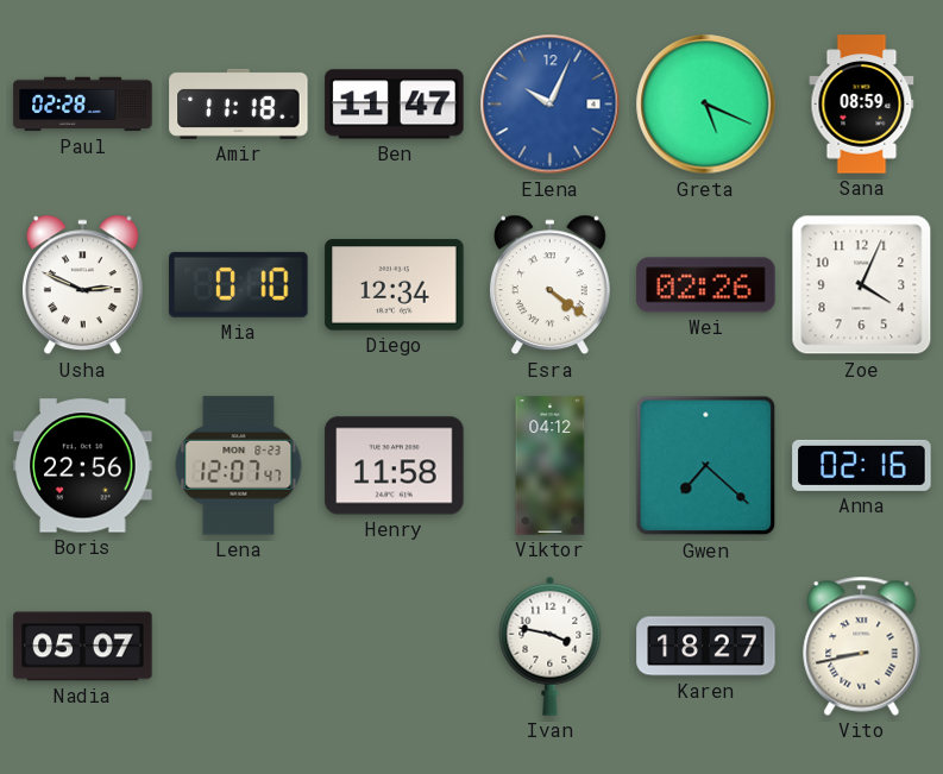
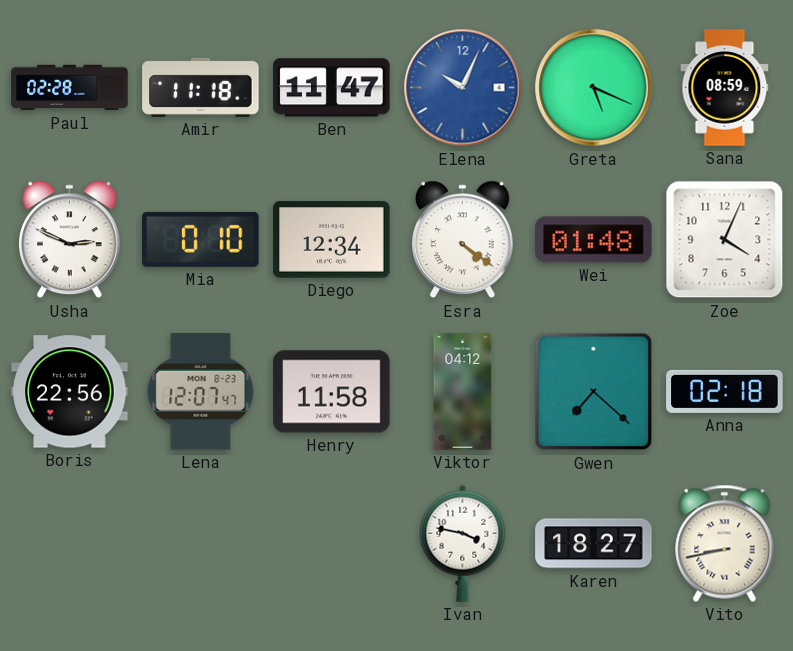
Wei: 02:26 -> 01:48
Anna: 02:16 -> 02:18
Nadia: 05:07 -> none
